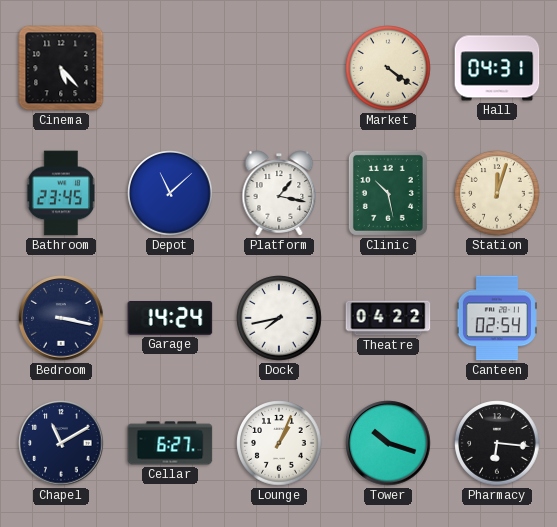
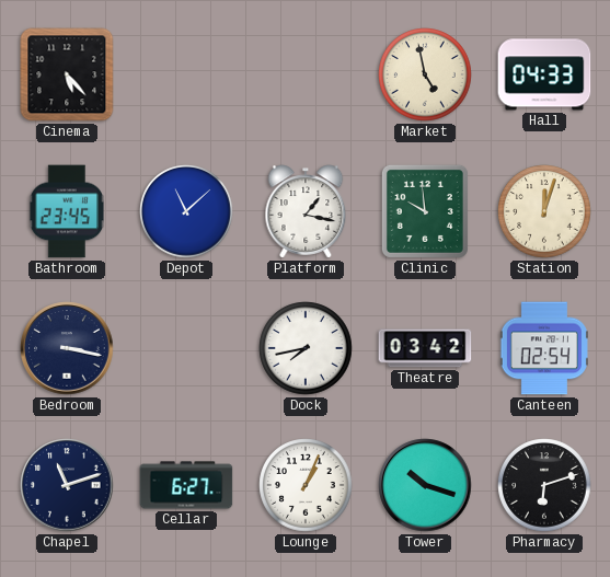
Market: 4:21 -> 4:58
Hall: 04:31 -> 04:33
Clinic: 10:28 -> 9:59
Garage: 14:24 -> none
Theatre: 04:22 -> 03:42
Chapel: 11:10 -> 11:12
Pharmacy: 6:16 -> 6:12
